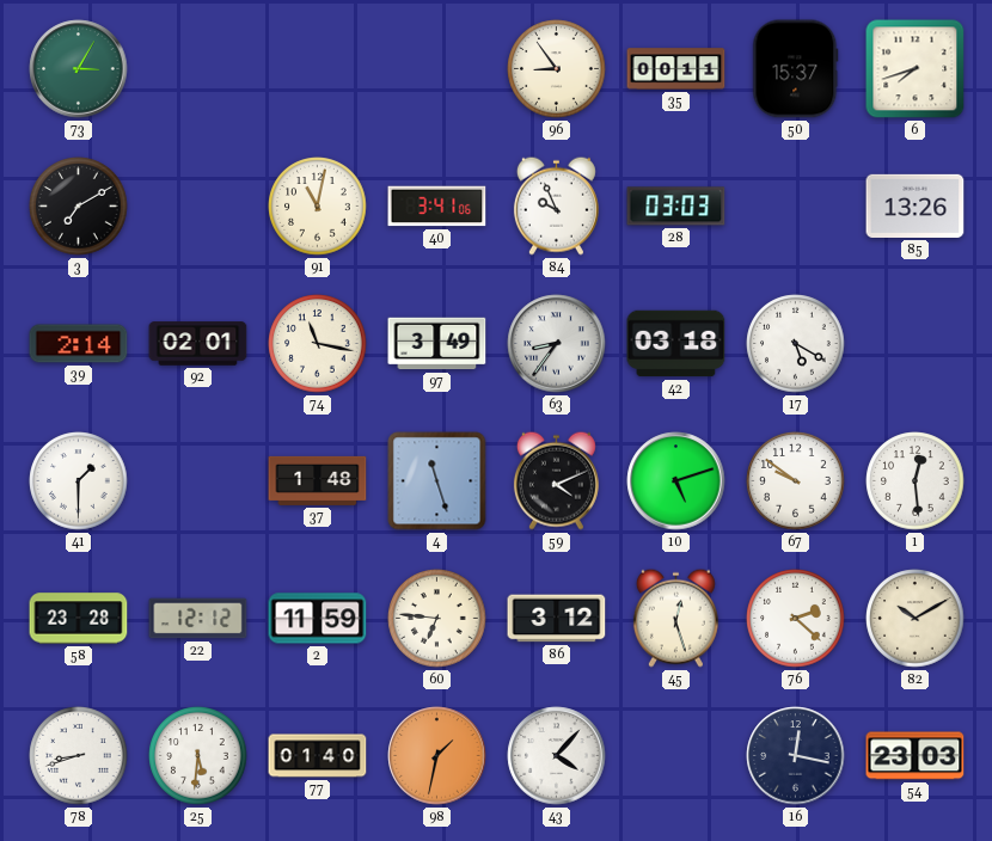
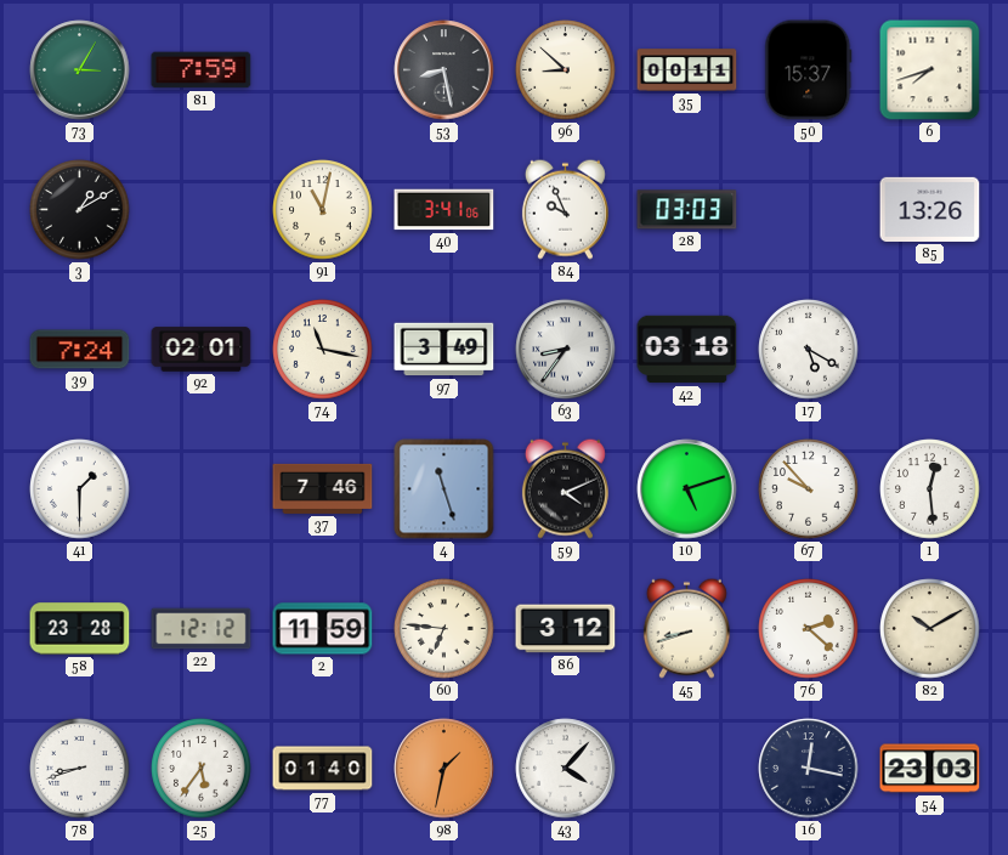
81: none -> 7:59
53: none -> 8:28
96: 8:54 -> 8:52
3: 7:10 -> 1:10
39: 2:14 -> 7:24
37: 1:48 -> 7:46
67: 9:51 -> 9:53
45: 12:27 -> 8:42
25: 5:31 -> 5:36
